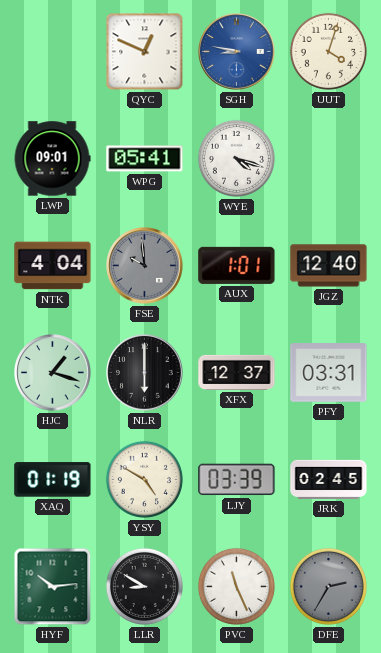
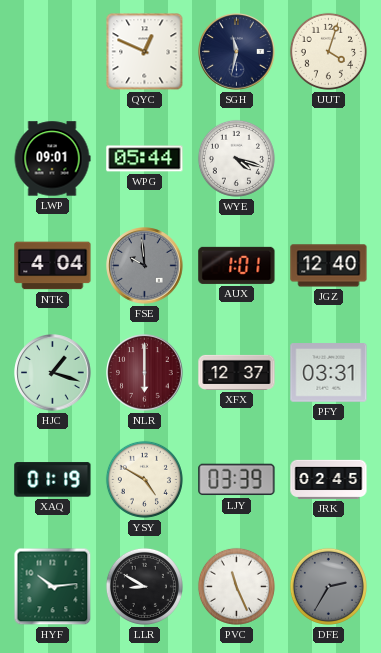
SGH: 8:47 -> 11:32
SGH dial: blue -> navy
WPG: 05:41 -> 05:44
NLR dial: black -> burgundy
